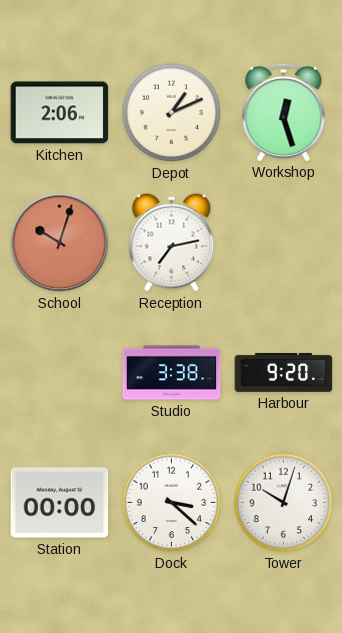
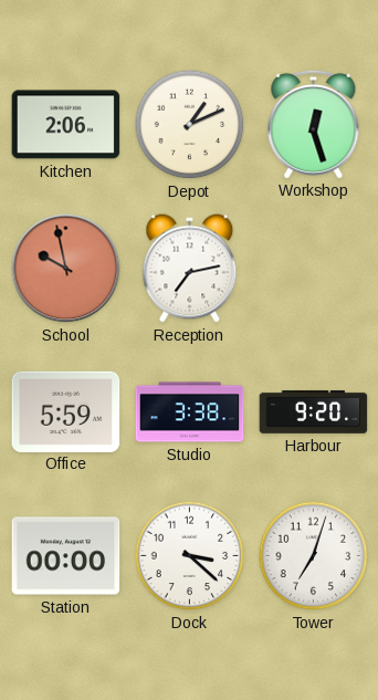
School: 10:03 -> 9:58
Office: none -> 5:59
Tower: 10:03 -> 7:03
